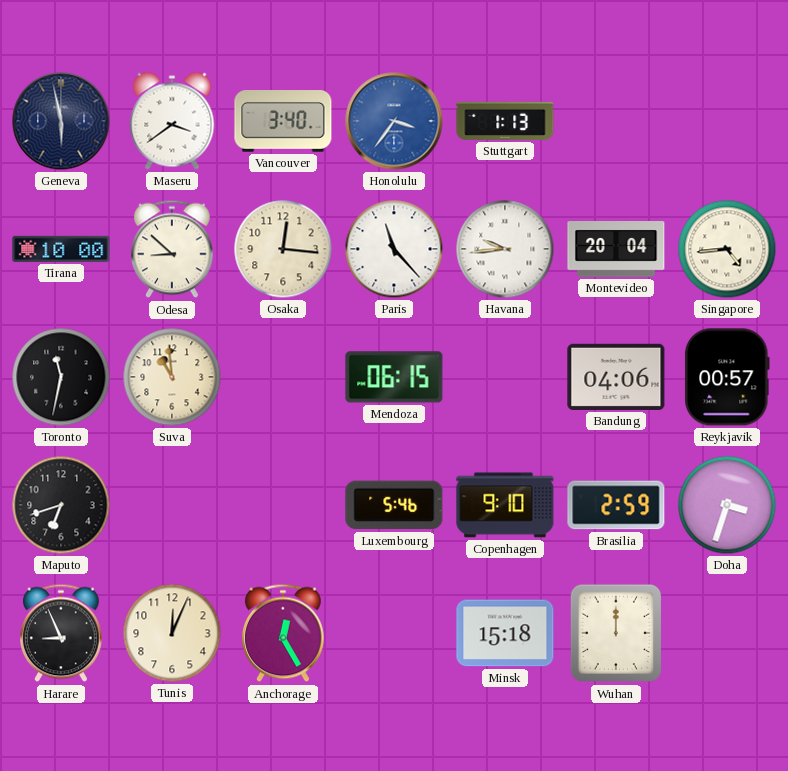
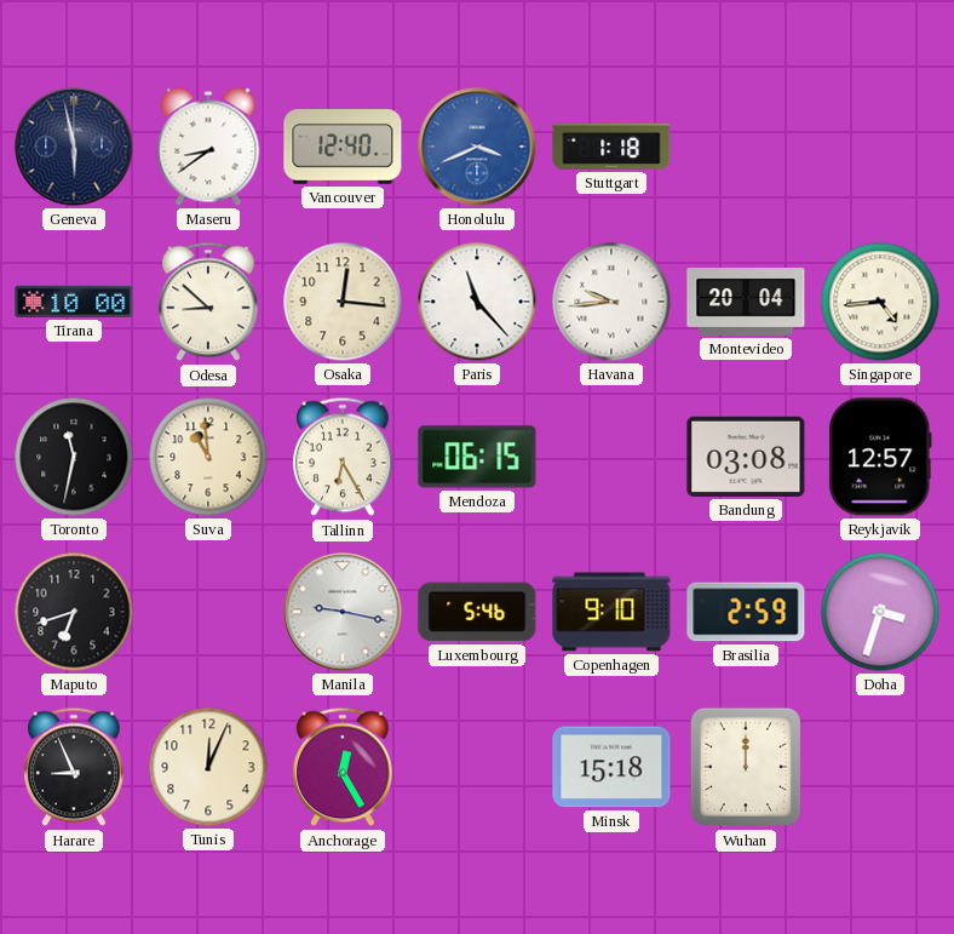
Maseru: 3:39 -> 8:39
Vancouver: 3:40 -> 12:40
Honolulu: 3:36 -> 3:41
Stuttgart: 1:13 -> 1:18
Tallinn: none -> 6:25
Bandung: 04:06 -> 03:08
Reykjavik: 00:57 -> 12:57
Manila: none -> 9:17
